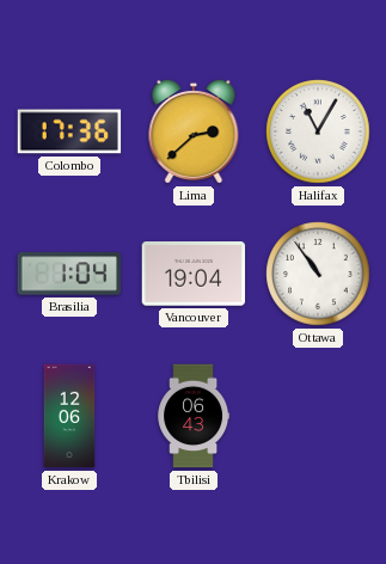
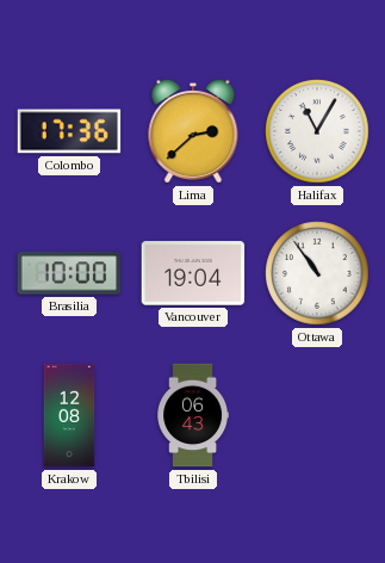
Brasilia: 1:04 -> 10:00
Krakow: 12:06 -> 12:08
